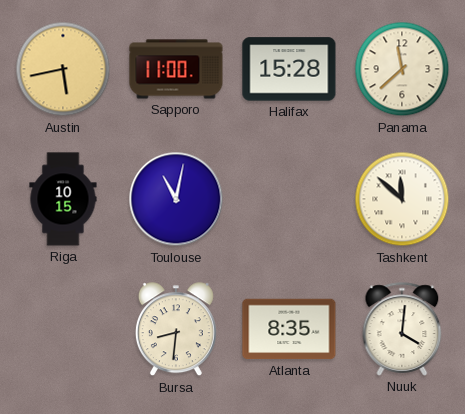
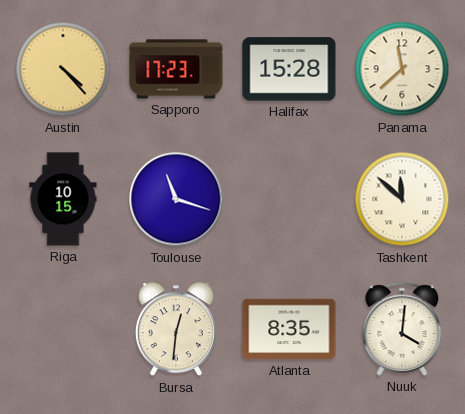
Austin: 5:43 -> 4:23
Sapporo: 11:00 -> 17:23
Toulouse: 11:02 -> 11:18
Bursa: 8:31 -> 12:31
